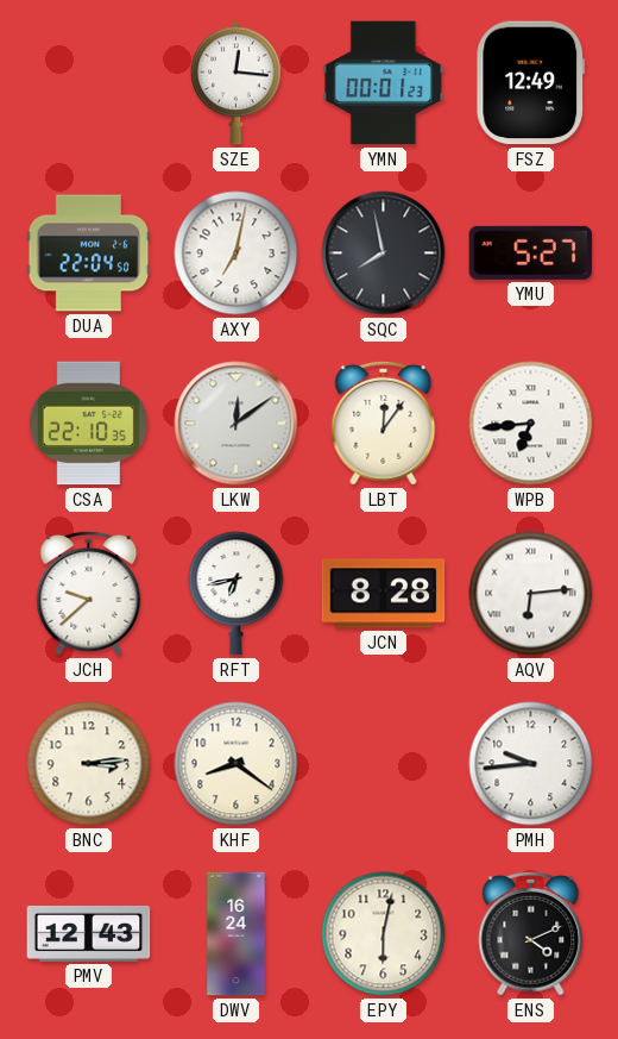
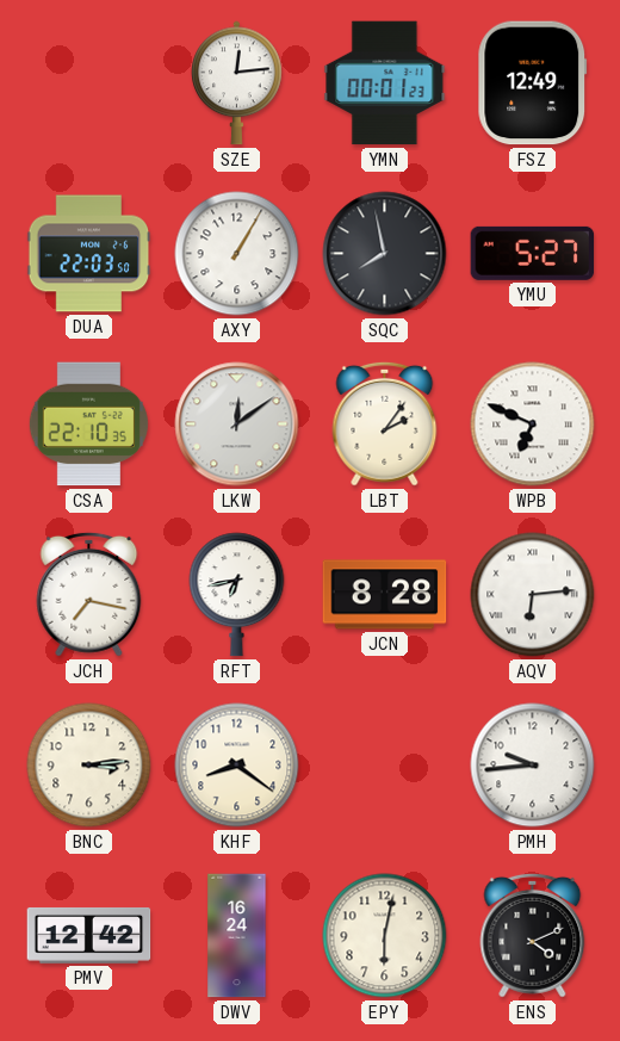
SZE: 12:16 -> 12:14
DUA: 22:04 -> 22:03
AXY: 7:02 -> 1:05
LBT: 12:06 -> 2:06
WPB: 6:44 -> 6:49
JCH: 9:38 -> 7:17
PMV: 12:43 -> 12:42
